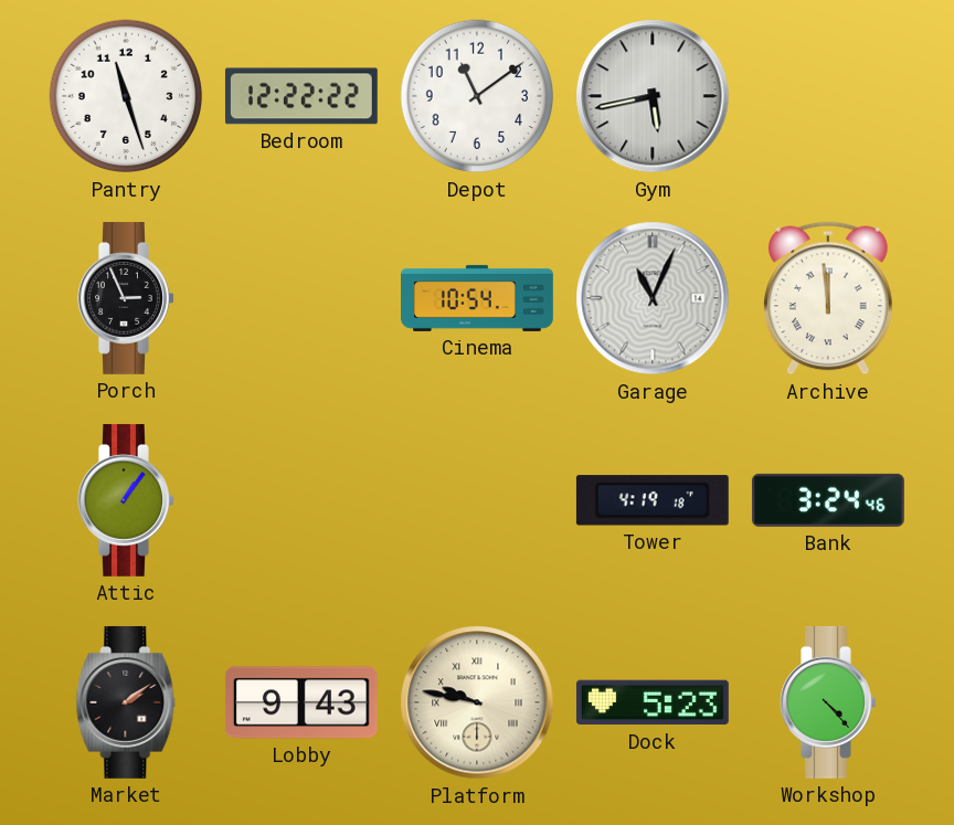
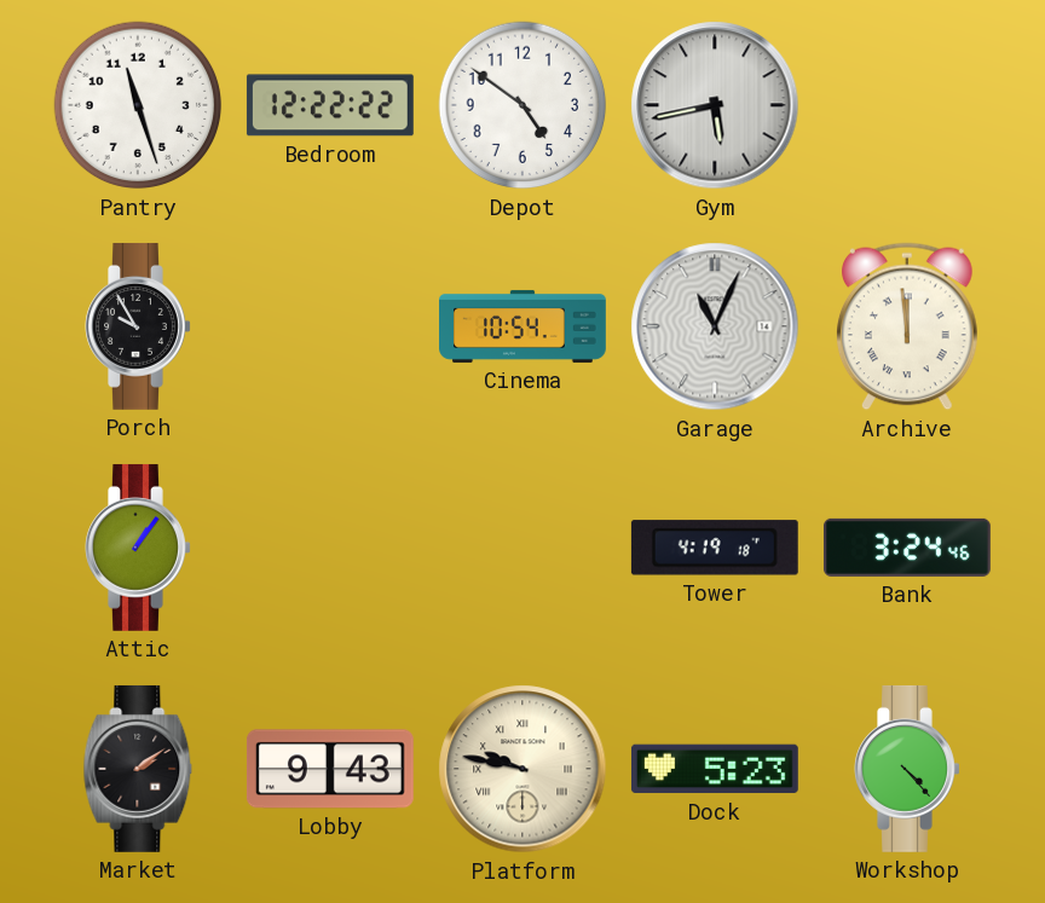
Depot: 11:09 -> 4:51
Porch: 2:56 -> 9:55
